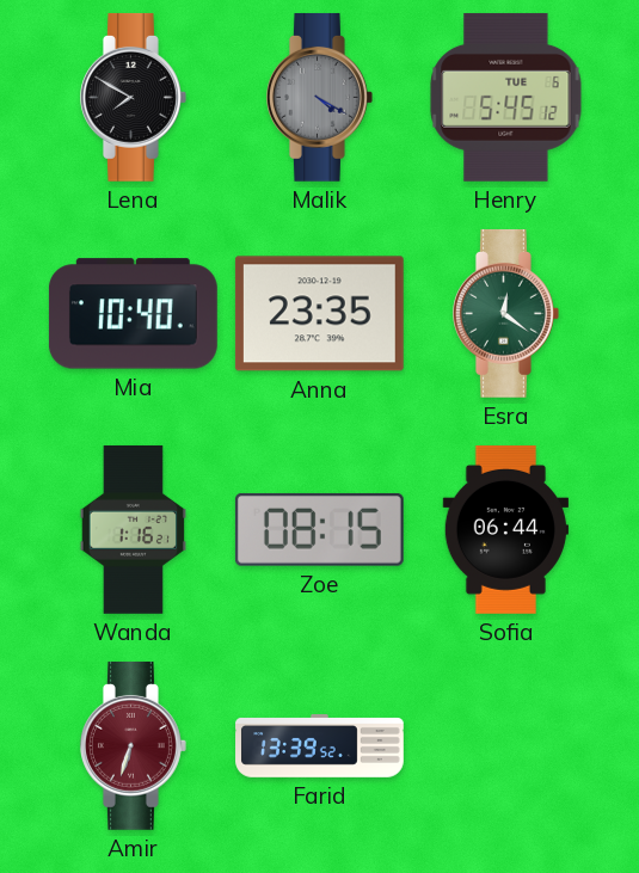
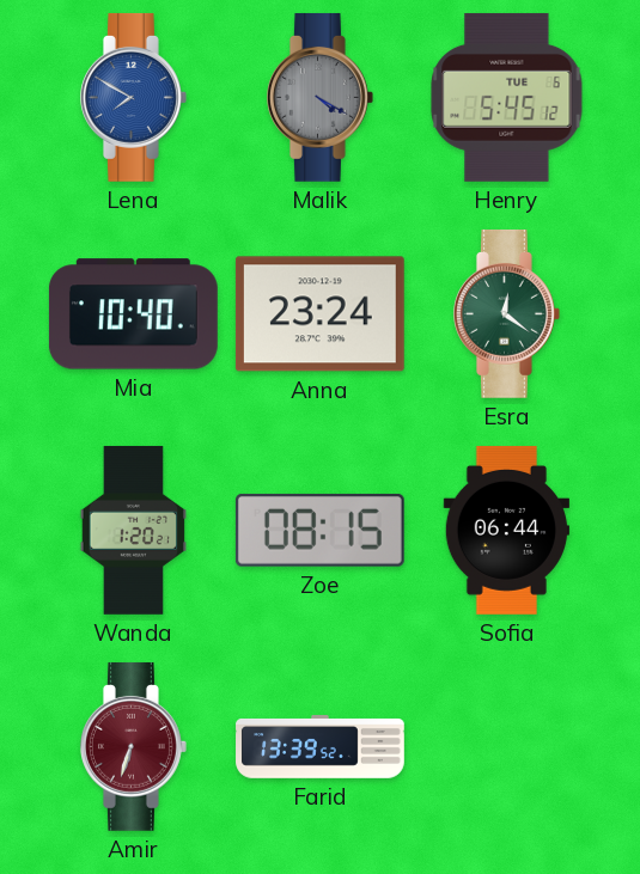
Lena dial: black -> blue
Anna: 23:35 -> 23:24
Wanda: 1:16 -> 1:20
